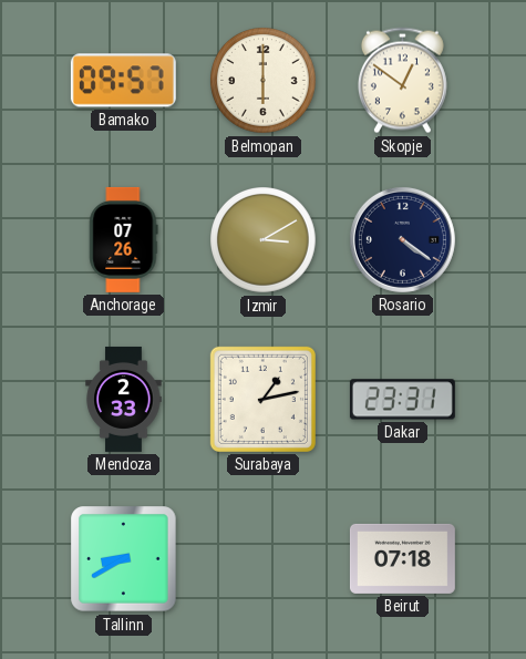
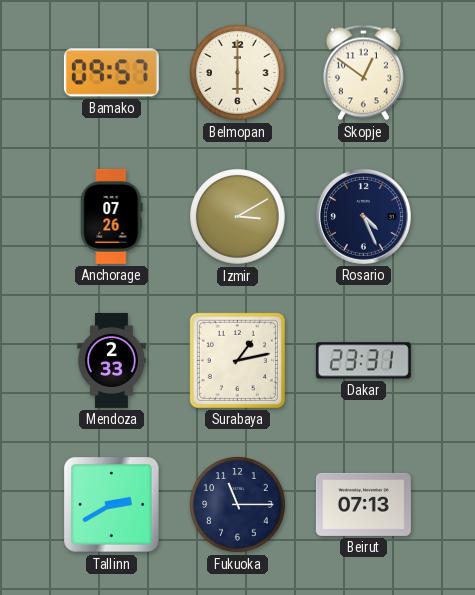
Rosario: 4:21 -> 4:26
Tallinn: 8:40 -> 2:40
Fukuoka: none -> 11:15
Beirut: 07:18 -> 07:13
